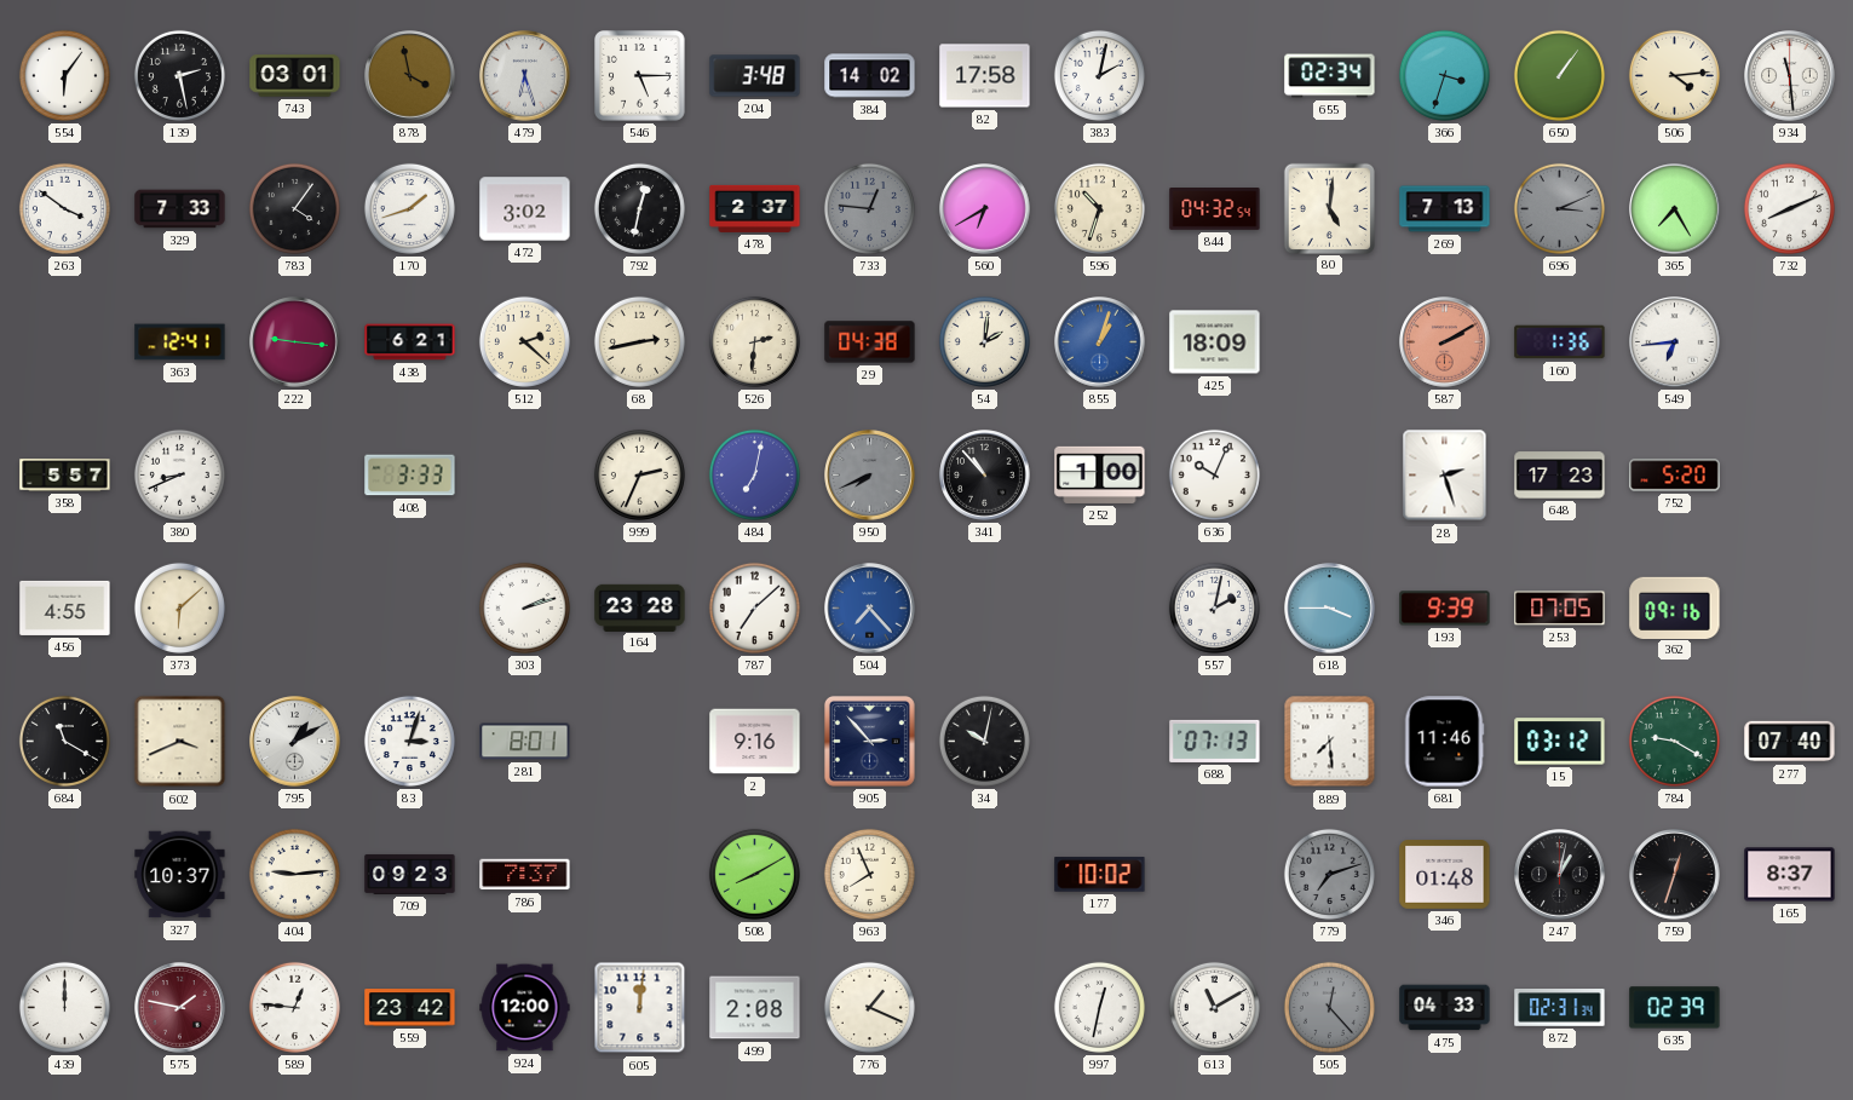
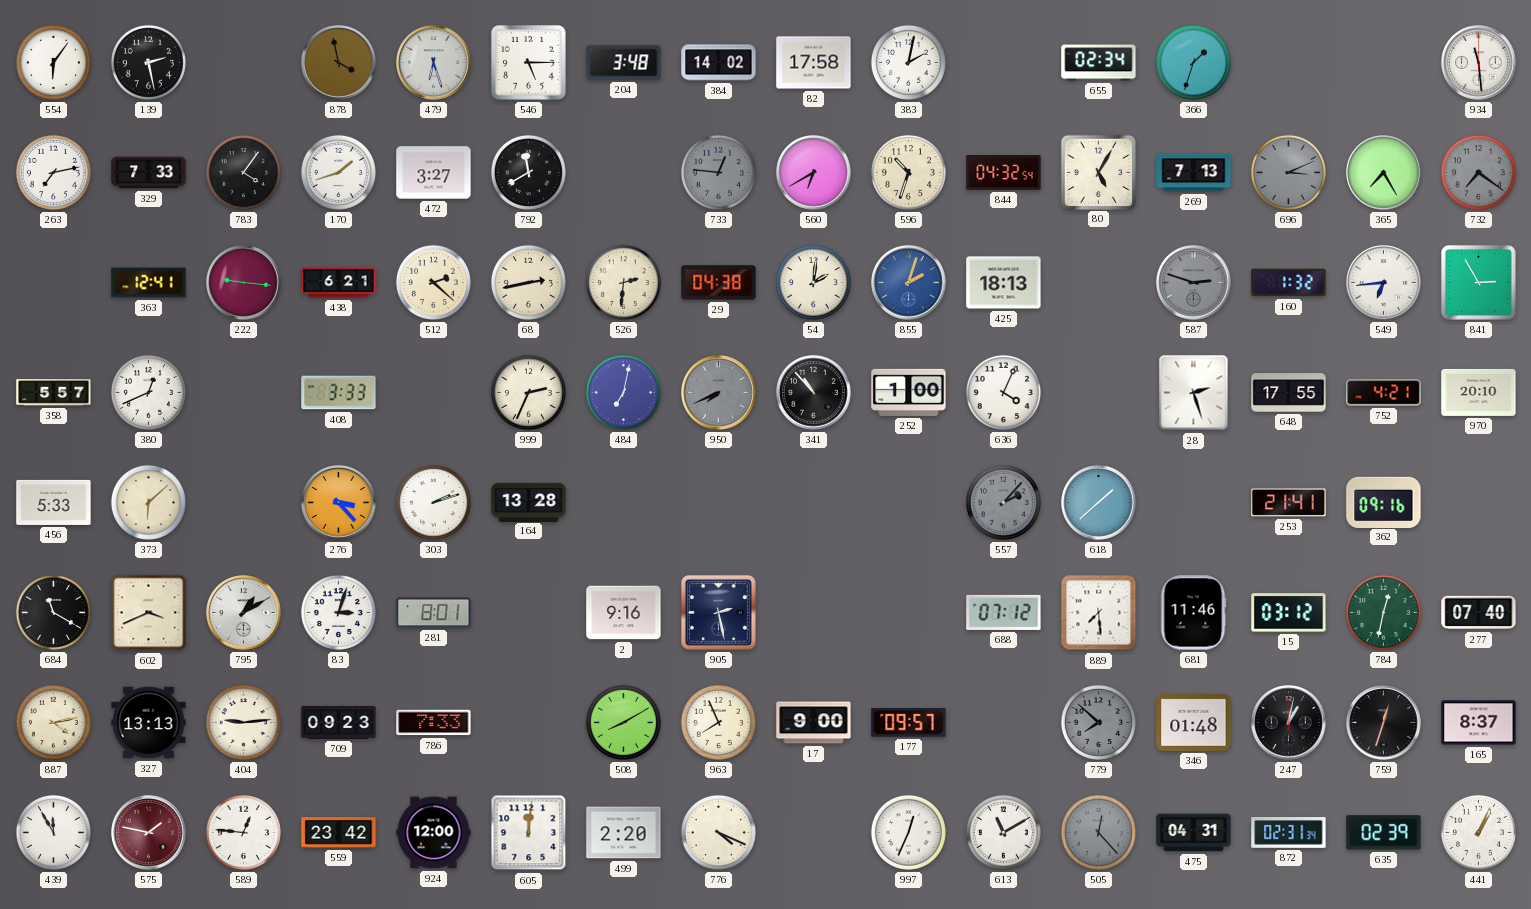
743: 03:01 -> none
366: 3:33 -> 1:33
650: 1:06 -> none
506: 4:14 -> none
263: 3:51 -> 7:13
472: 3:02 -> 3:27
792: 12:32 -> 11:40
478: 2:37 -> none
80: 5:01 -> 5:05
732: 8:11 -> 7:21
732 dial: white -> grey
855: 1:03 -> 2:03
425: 18:09 -> 18:13
587: 2:10 -> 2:48
587 dial: salmon -> grey
160: 1:36 -> 1:32
841: none -> 2:55
380: 8:41 -> 12:41
636: 10:04 -> 4:04
648: 17:23 -> 17:55
752: 5:20 -> 4:21
970: none -> 20:10
456: 4:55 -> 5:33
276: none -> 3:23
164: 23:28 -> 13:28
787: 7:08 -> none
504: 7:23 -> none
557: 2:02 -> 2:07
557 dial: white -> grey
618: 3:45 -> 1:38
193: 9:39 -> none
253: 07:05 -> 21:41
905: 2:53 -> 2:28
34: 10:02 -> none
688: 07:13 -> 07:12
784: 9:20 -> 12:32
887: none -> 4:13
327: 10:37 -> 13:13
786: 7:37 -> 7:33
17: none -> 9:00
177: 10:02 -> 09:57
779: 7:12 -> 7:52
439: 12:00 -> 11:55
499: 2:08 -> 2:20
776: 1:19 -> 4:19
997: 12:32 -> 12:34
475: 04:33 -> 04:31
441: none -> 1:04
